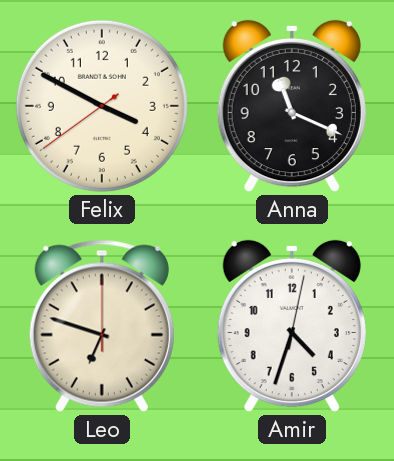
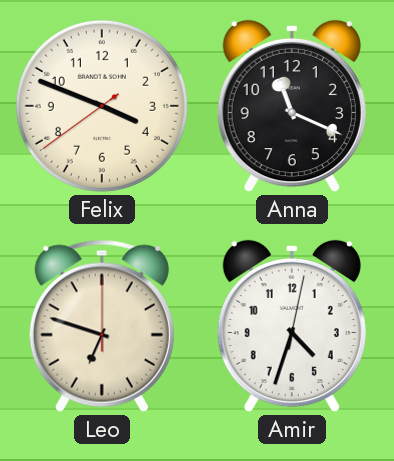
Felix: 3:49 -> 3:48
